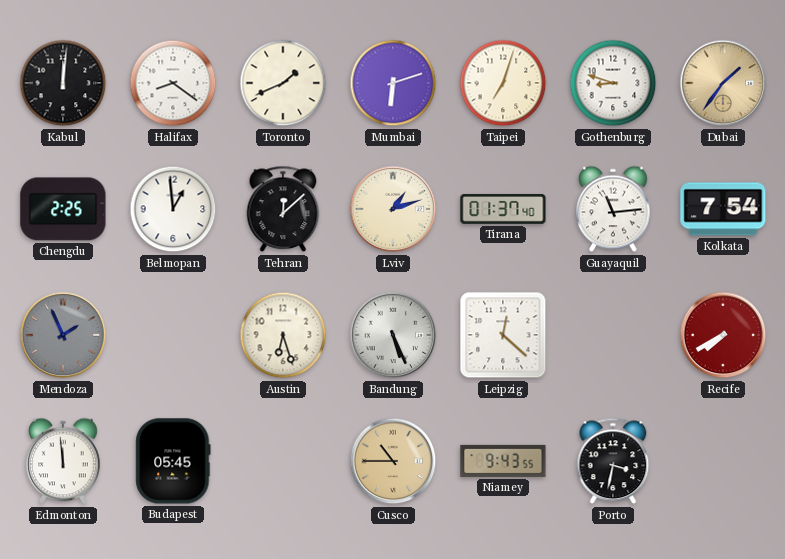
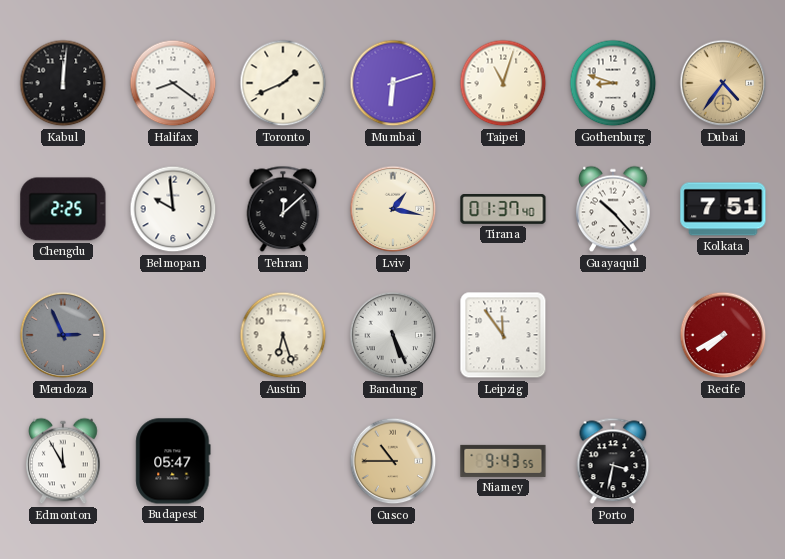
Taipei: 7:03 -> 11:03
Dubai: 1:36 -> 4:36
Belmopan: 12:59 -> 9:59
Lviv: 1:12 -> 1:17
Guayaquil: 11:14 -> 10:23
Kolkata: 7:54 -> 7:51
Mendoza: 1:56 -> 2:56
Leipzig: 12:22 -> 11:54
Edmonton: 11:59 -> 11:55
Budapest: 05:45 -> 05:47
